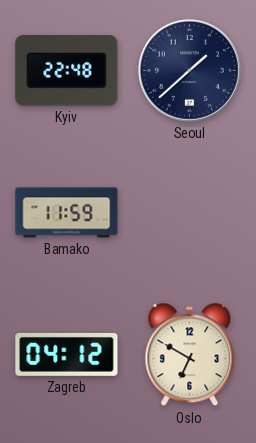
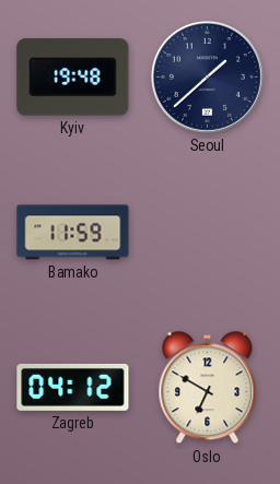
Kyiv: 22:48 -> 19:48
